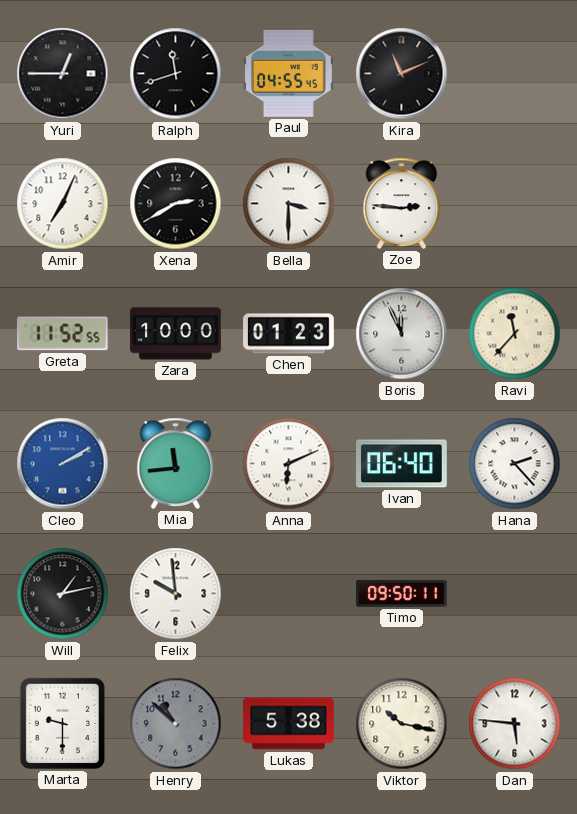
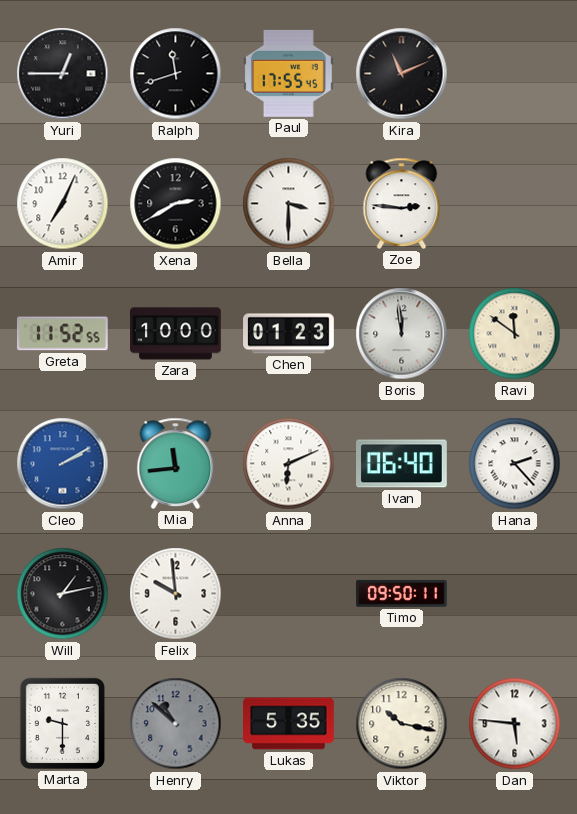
Paul: 04:55 -> 17:55
Boris: 11:56 -> 11:59
Ravi: 11:37 -> 11:51
Lukas: 5:38 -> 5:35
